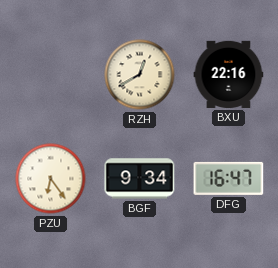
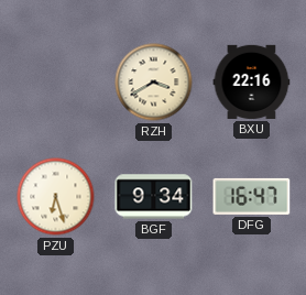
RZH: 12:40 -> 3:40
PZU: 6:24 -> 6:27
